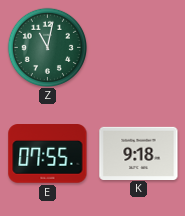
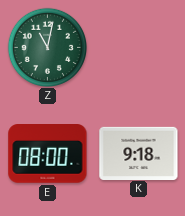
E: 07:55 -> 08:00
